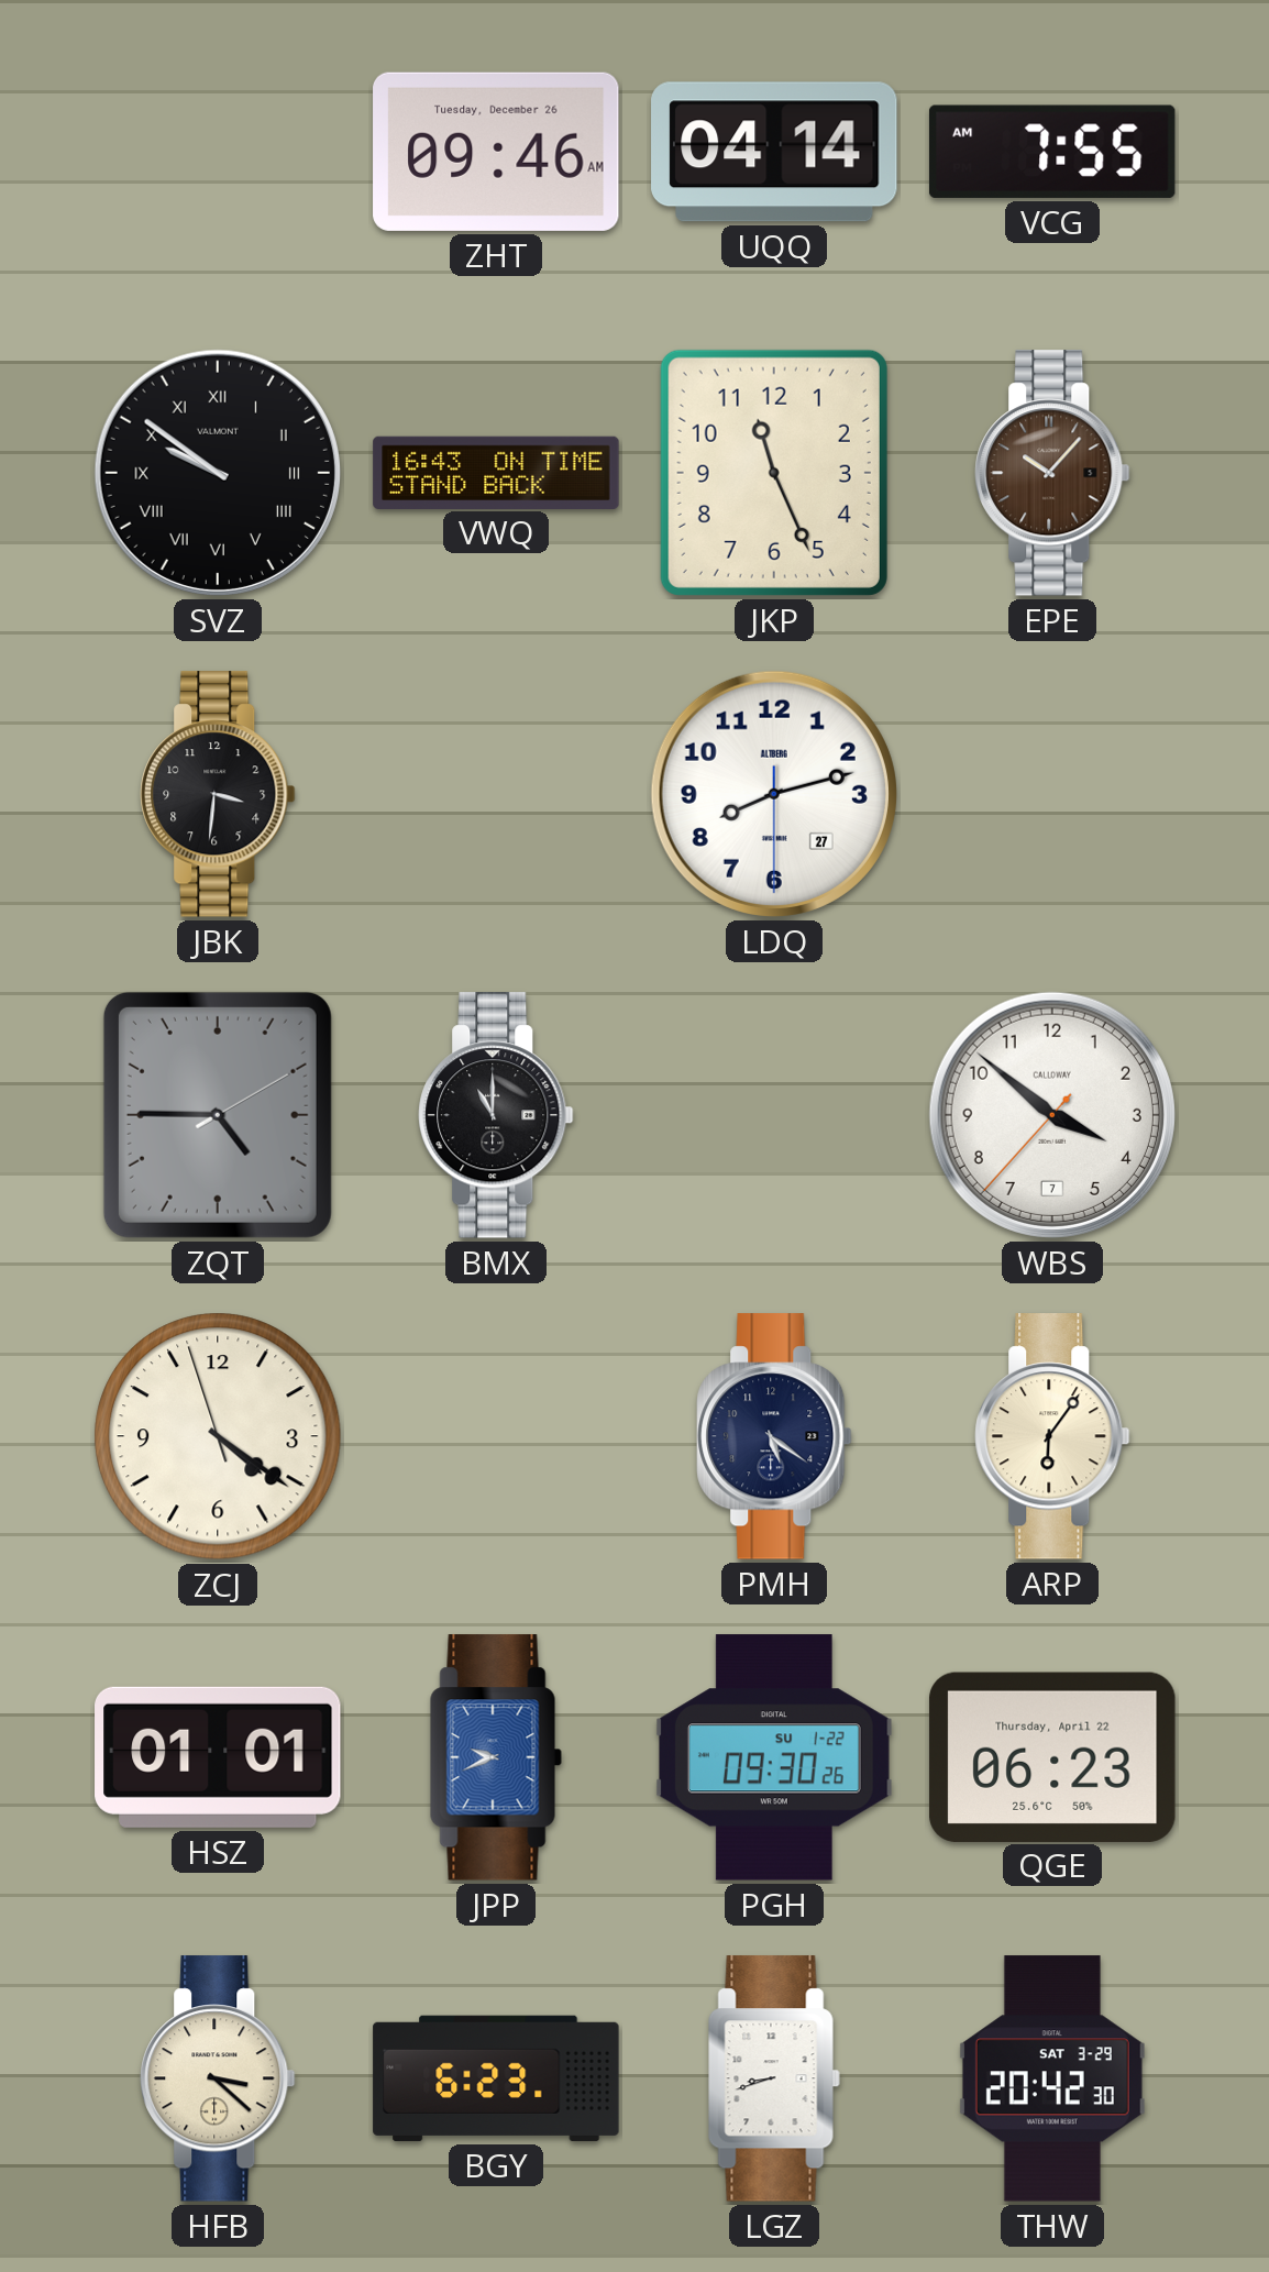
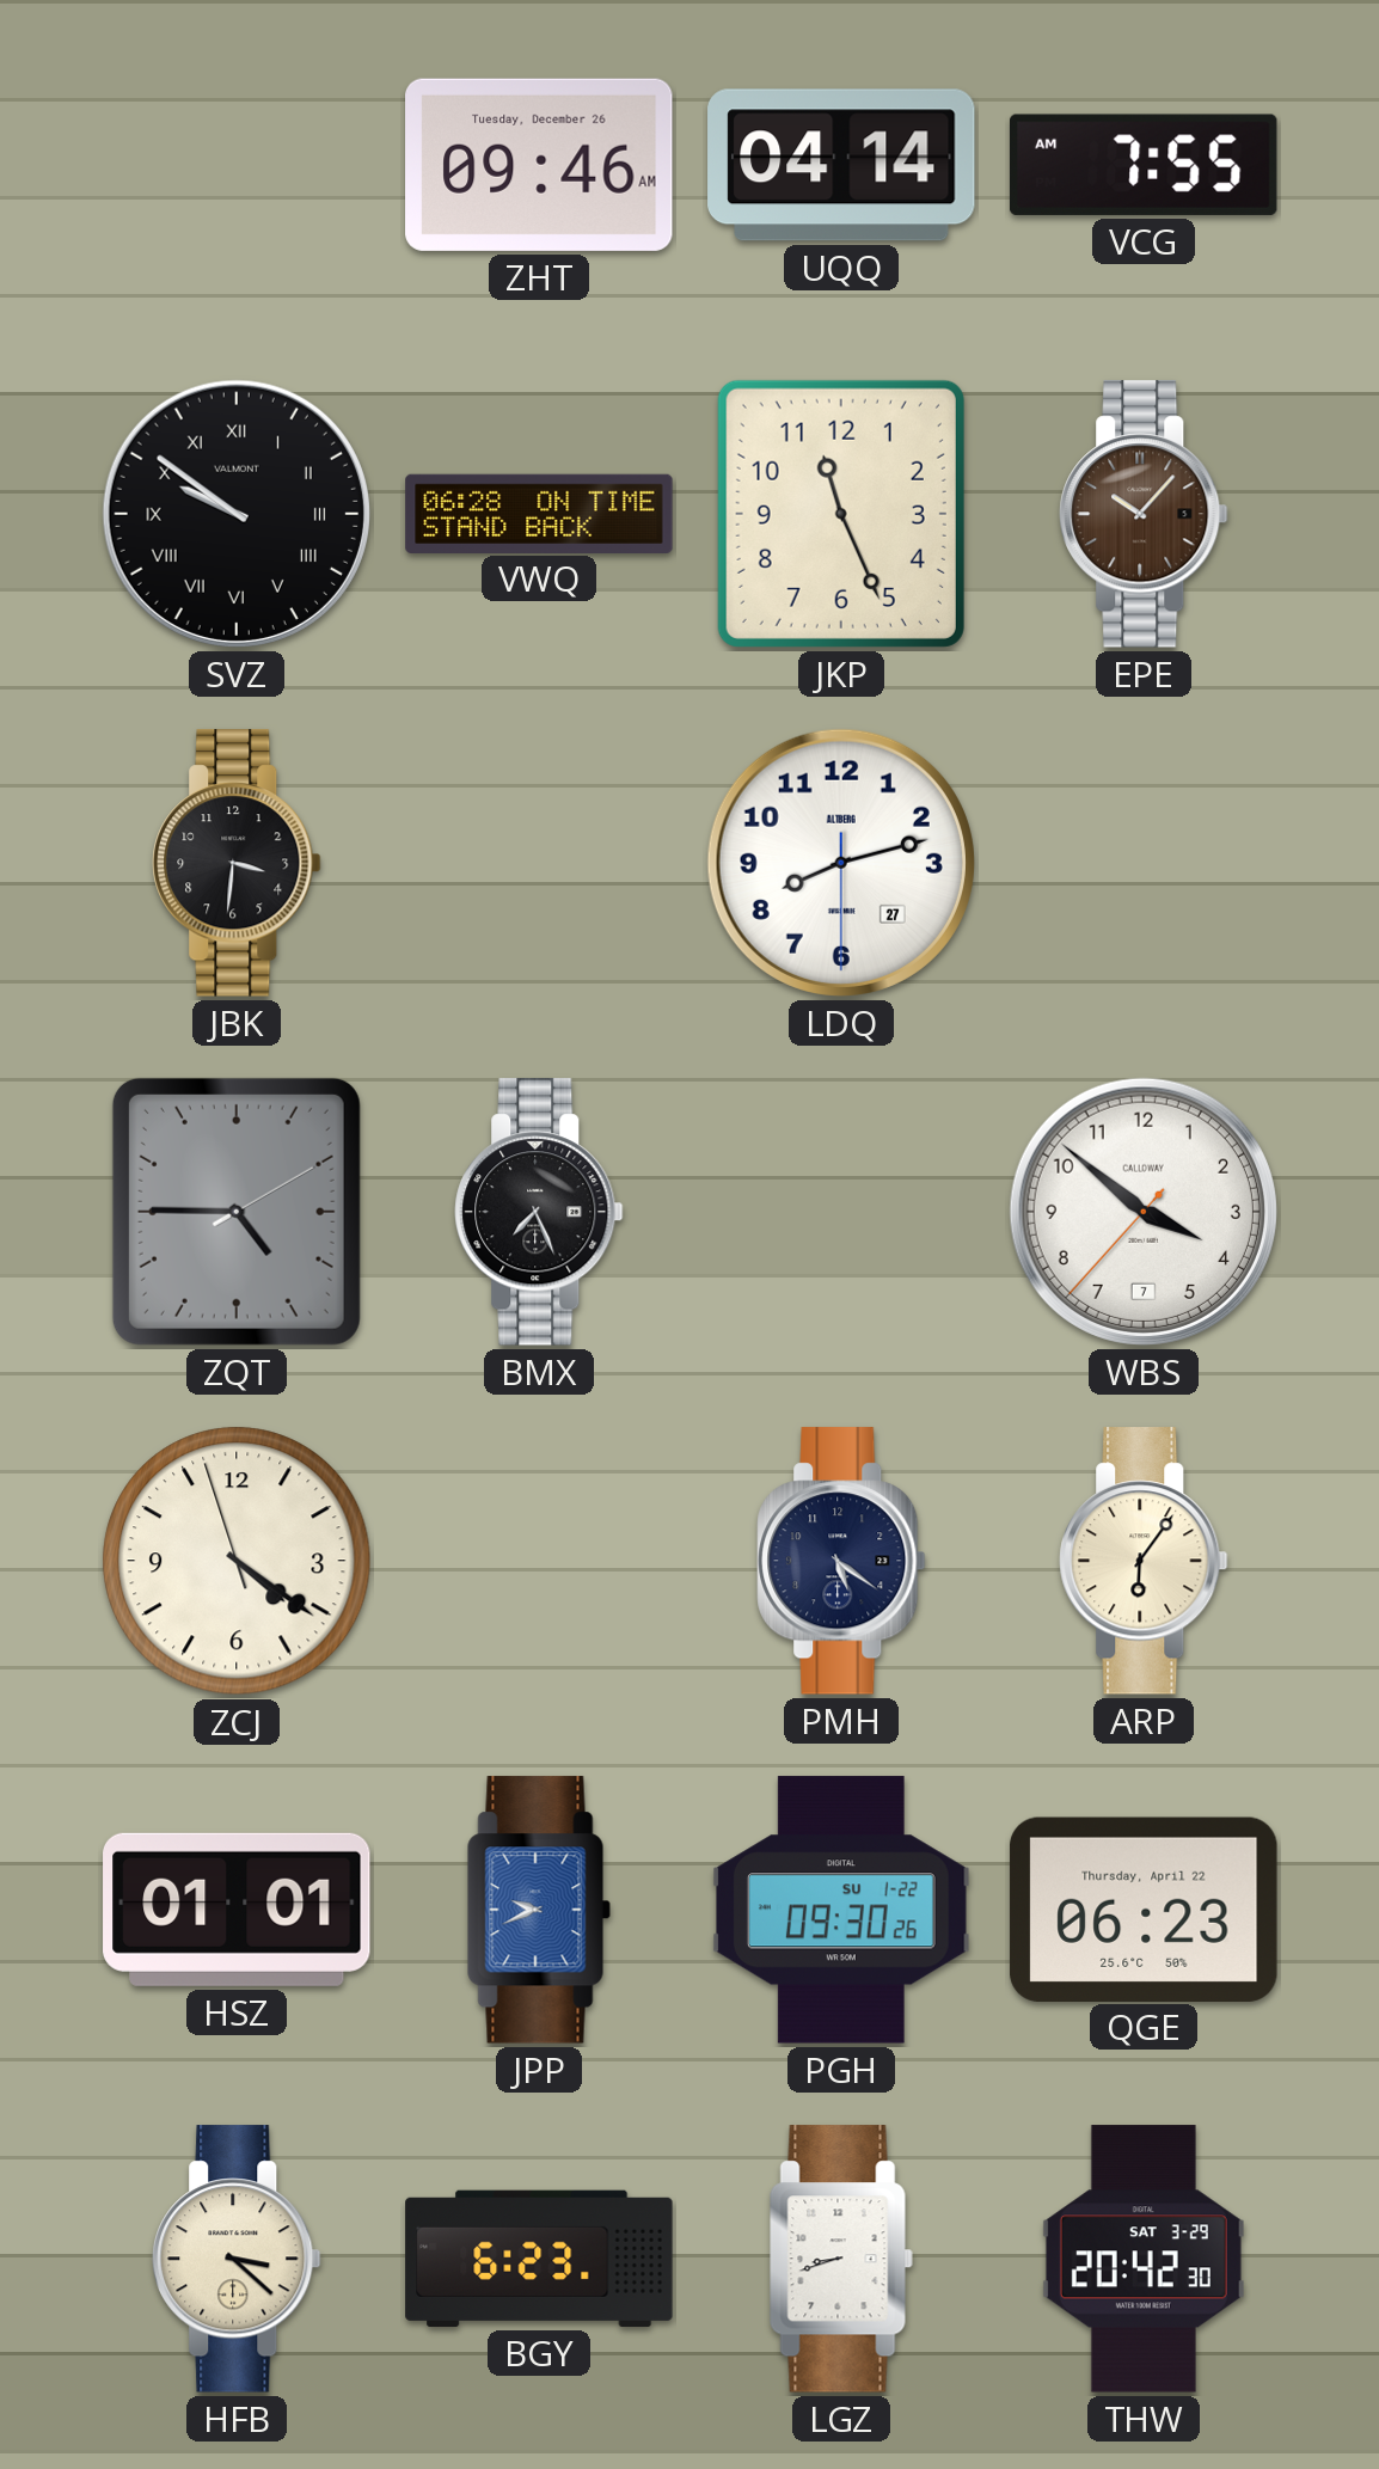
VWQ: 16:43 -> 06:28
BMX: 11:00 -> 7:26
